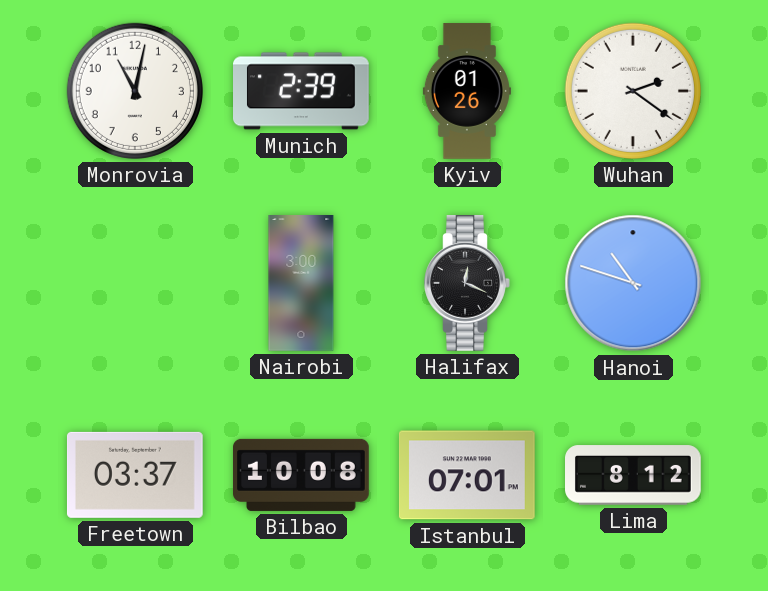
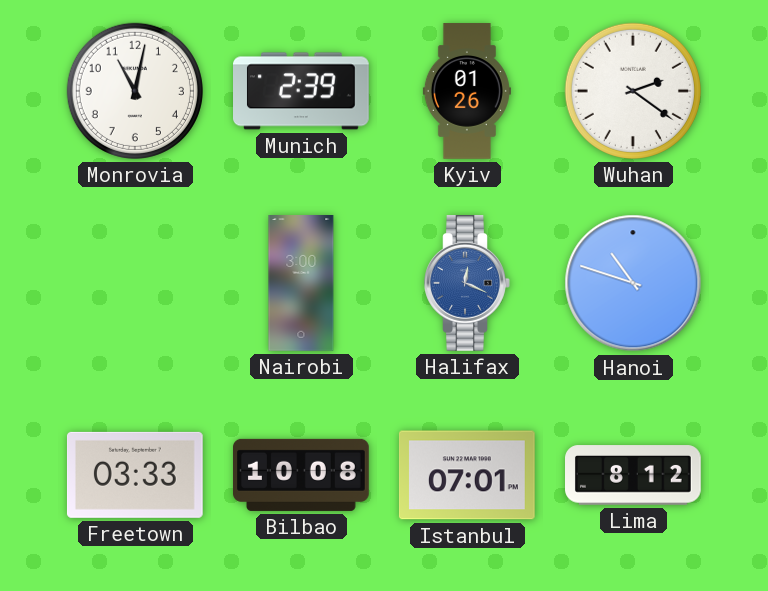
Halifax dial: black -> blue
Freetown: 03:37 -> 03:33
